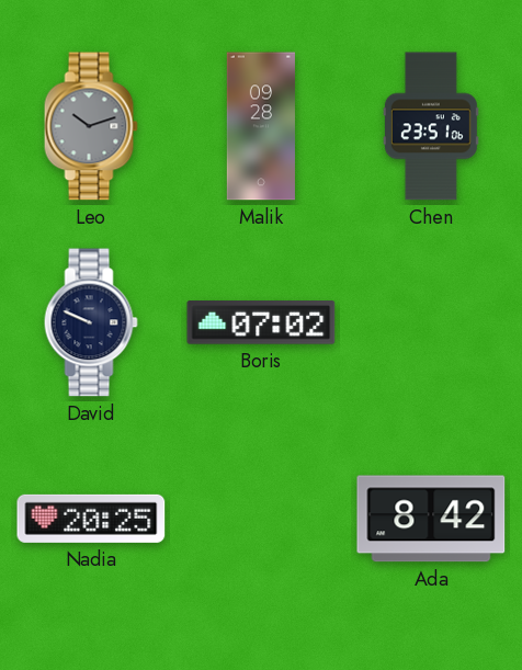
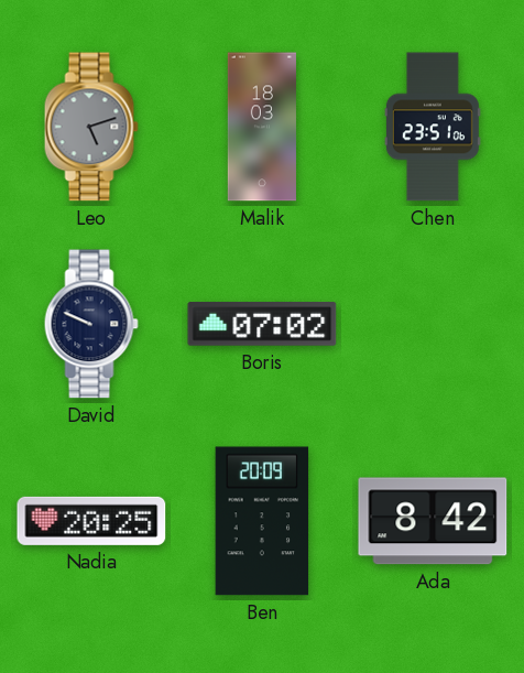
Leo: 10:12 -> 5:12
Malik: 09:28 -> 18:03
Ben: none -> 20:09
